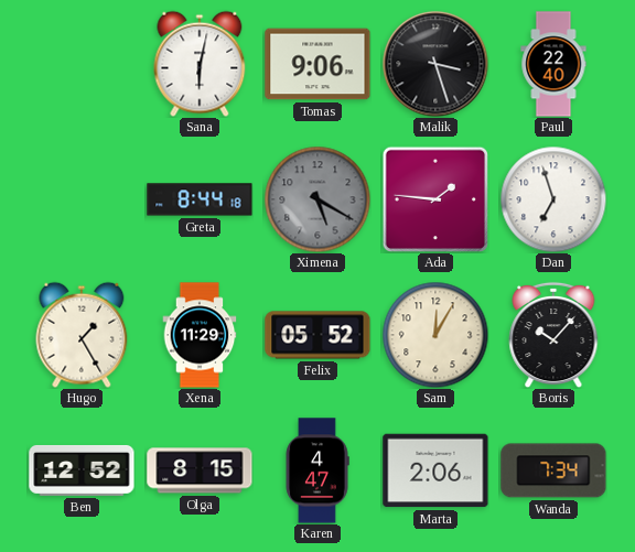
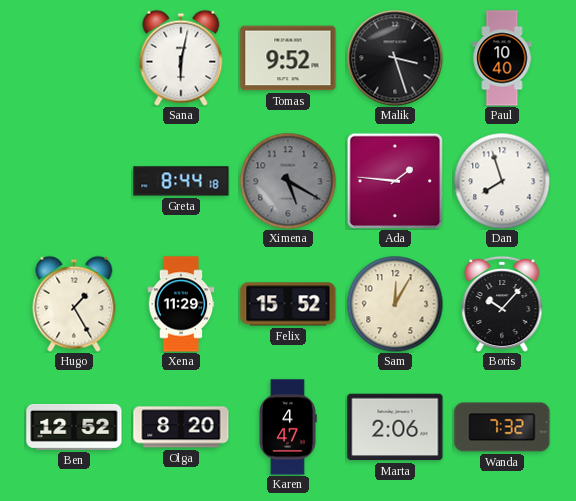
Tomas: 9:06 -> 9:52
Paul: 22:40 -> 10:40
Dan: 6:57 -> 7:57
Felix: 05:52 -> 15:52
Olga: 8:15 -> 8:20
Wanda: 7:34 -> 7:32
